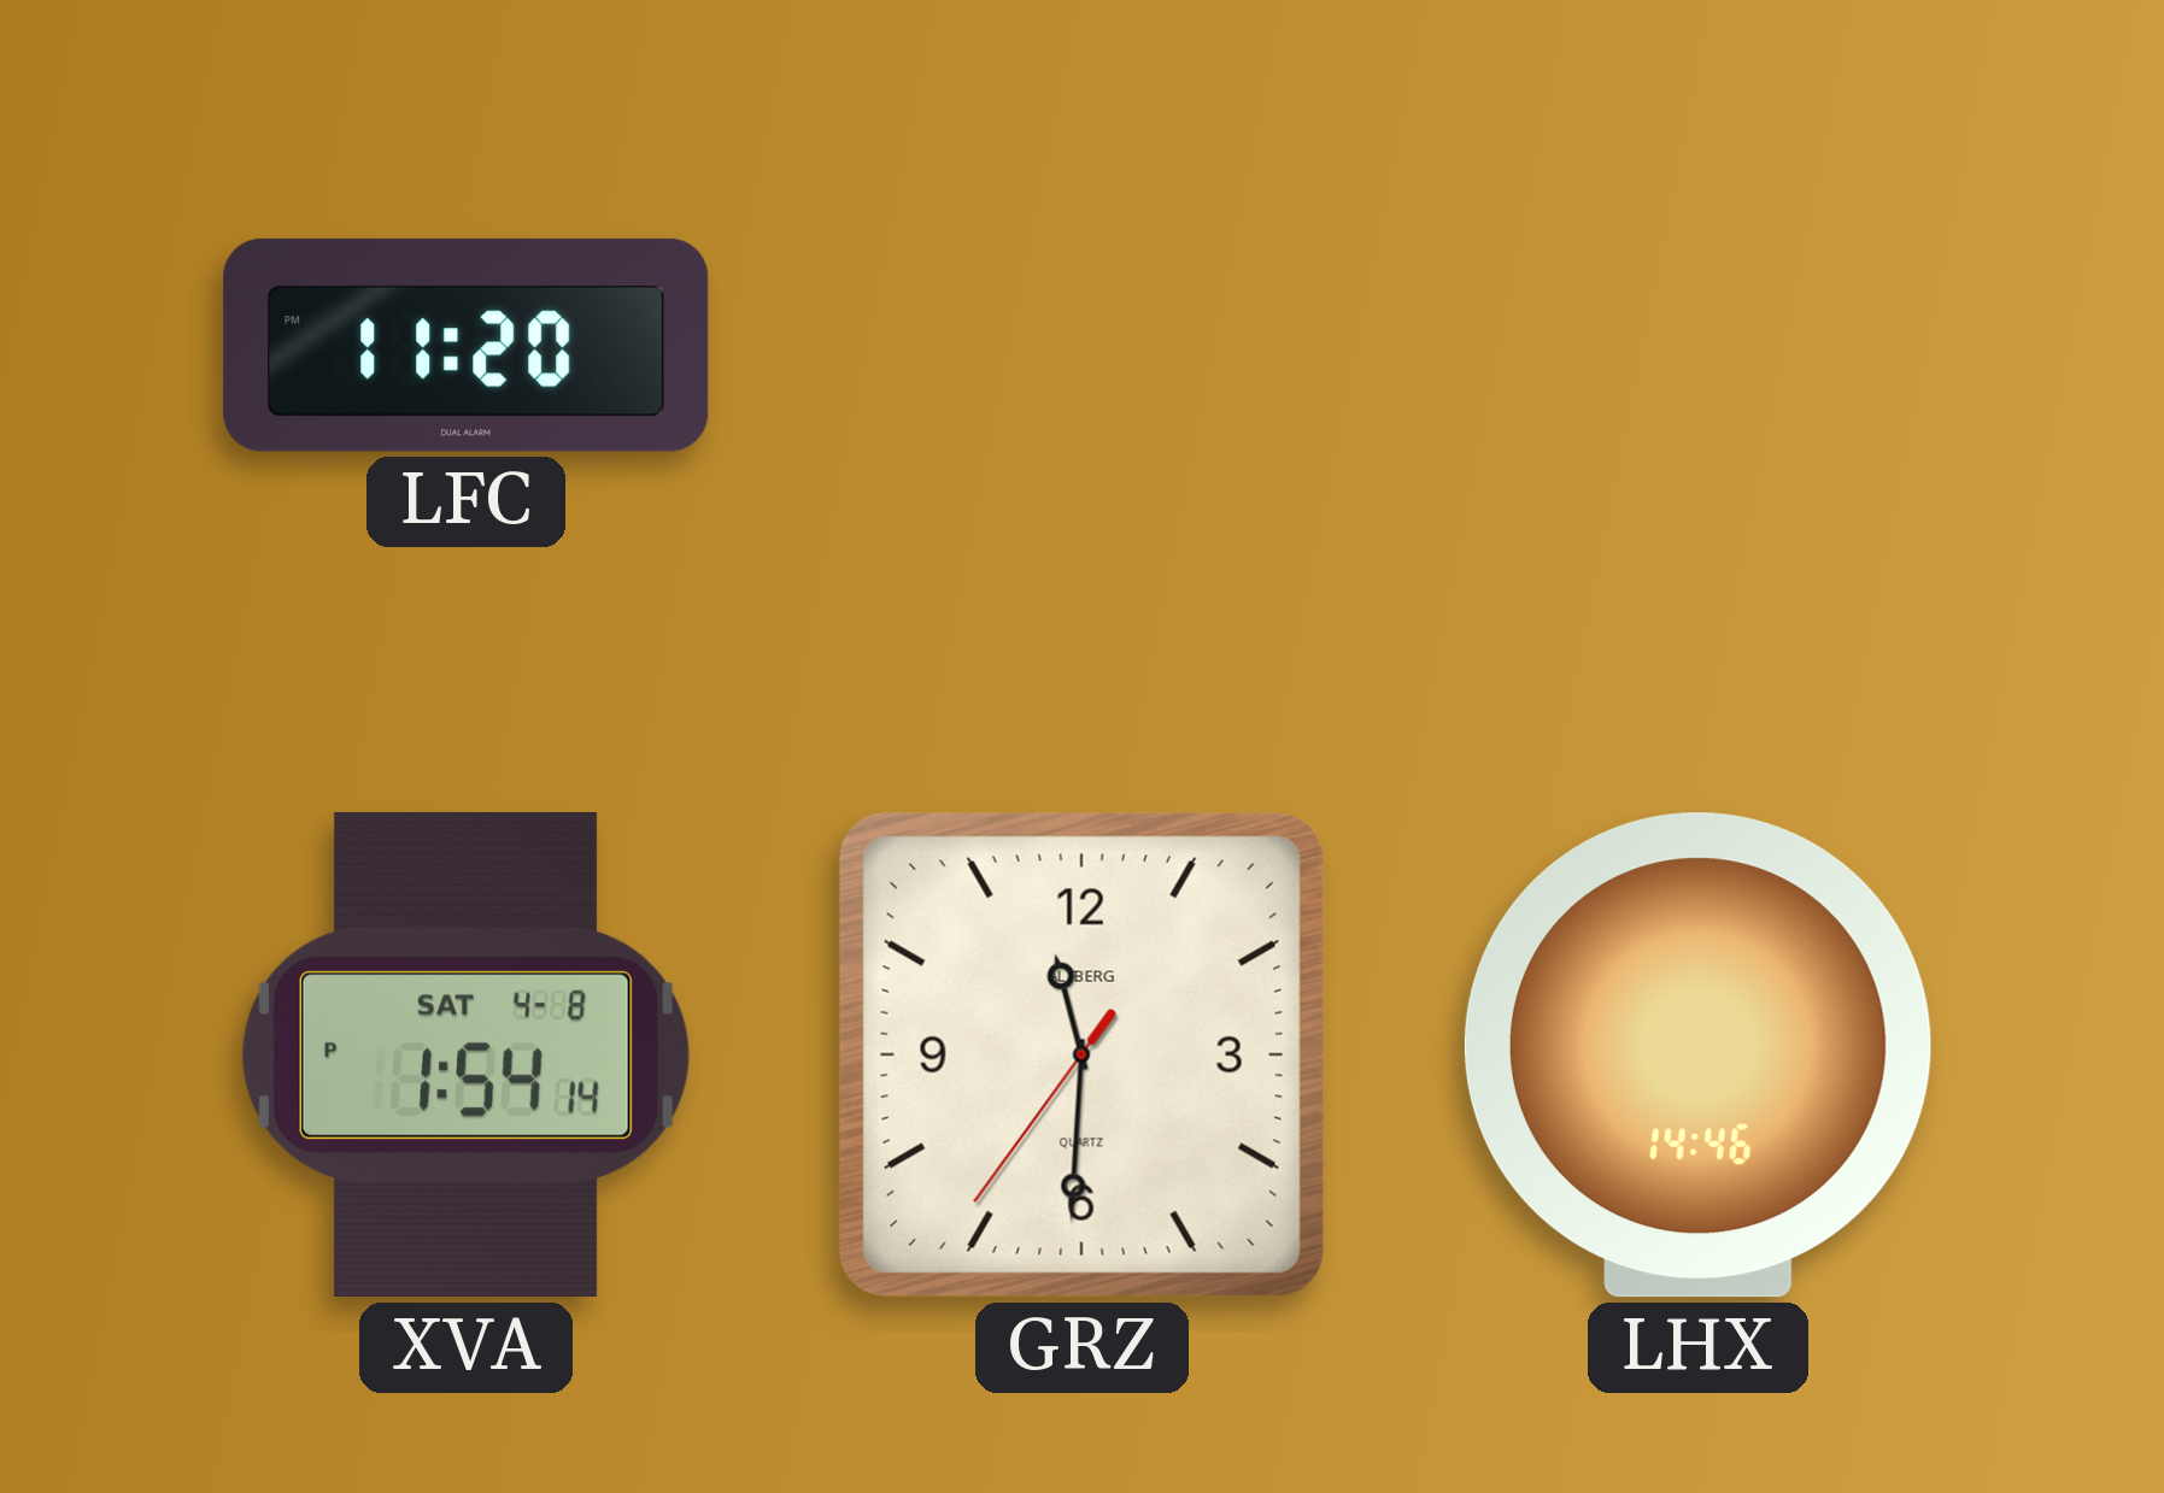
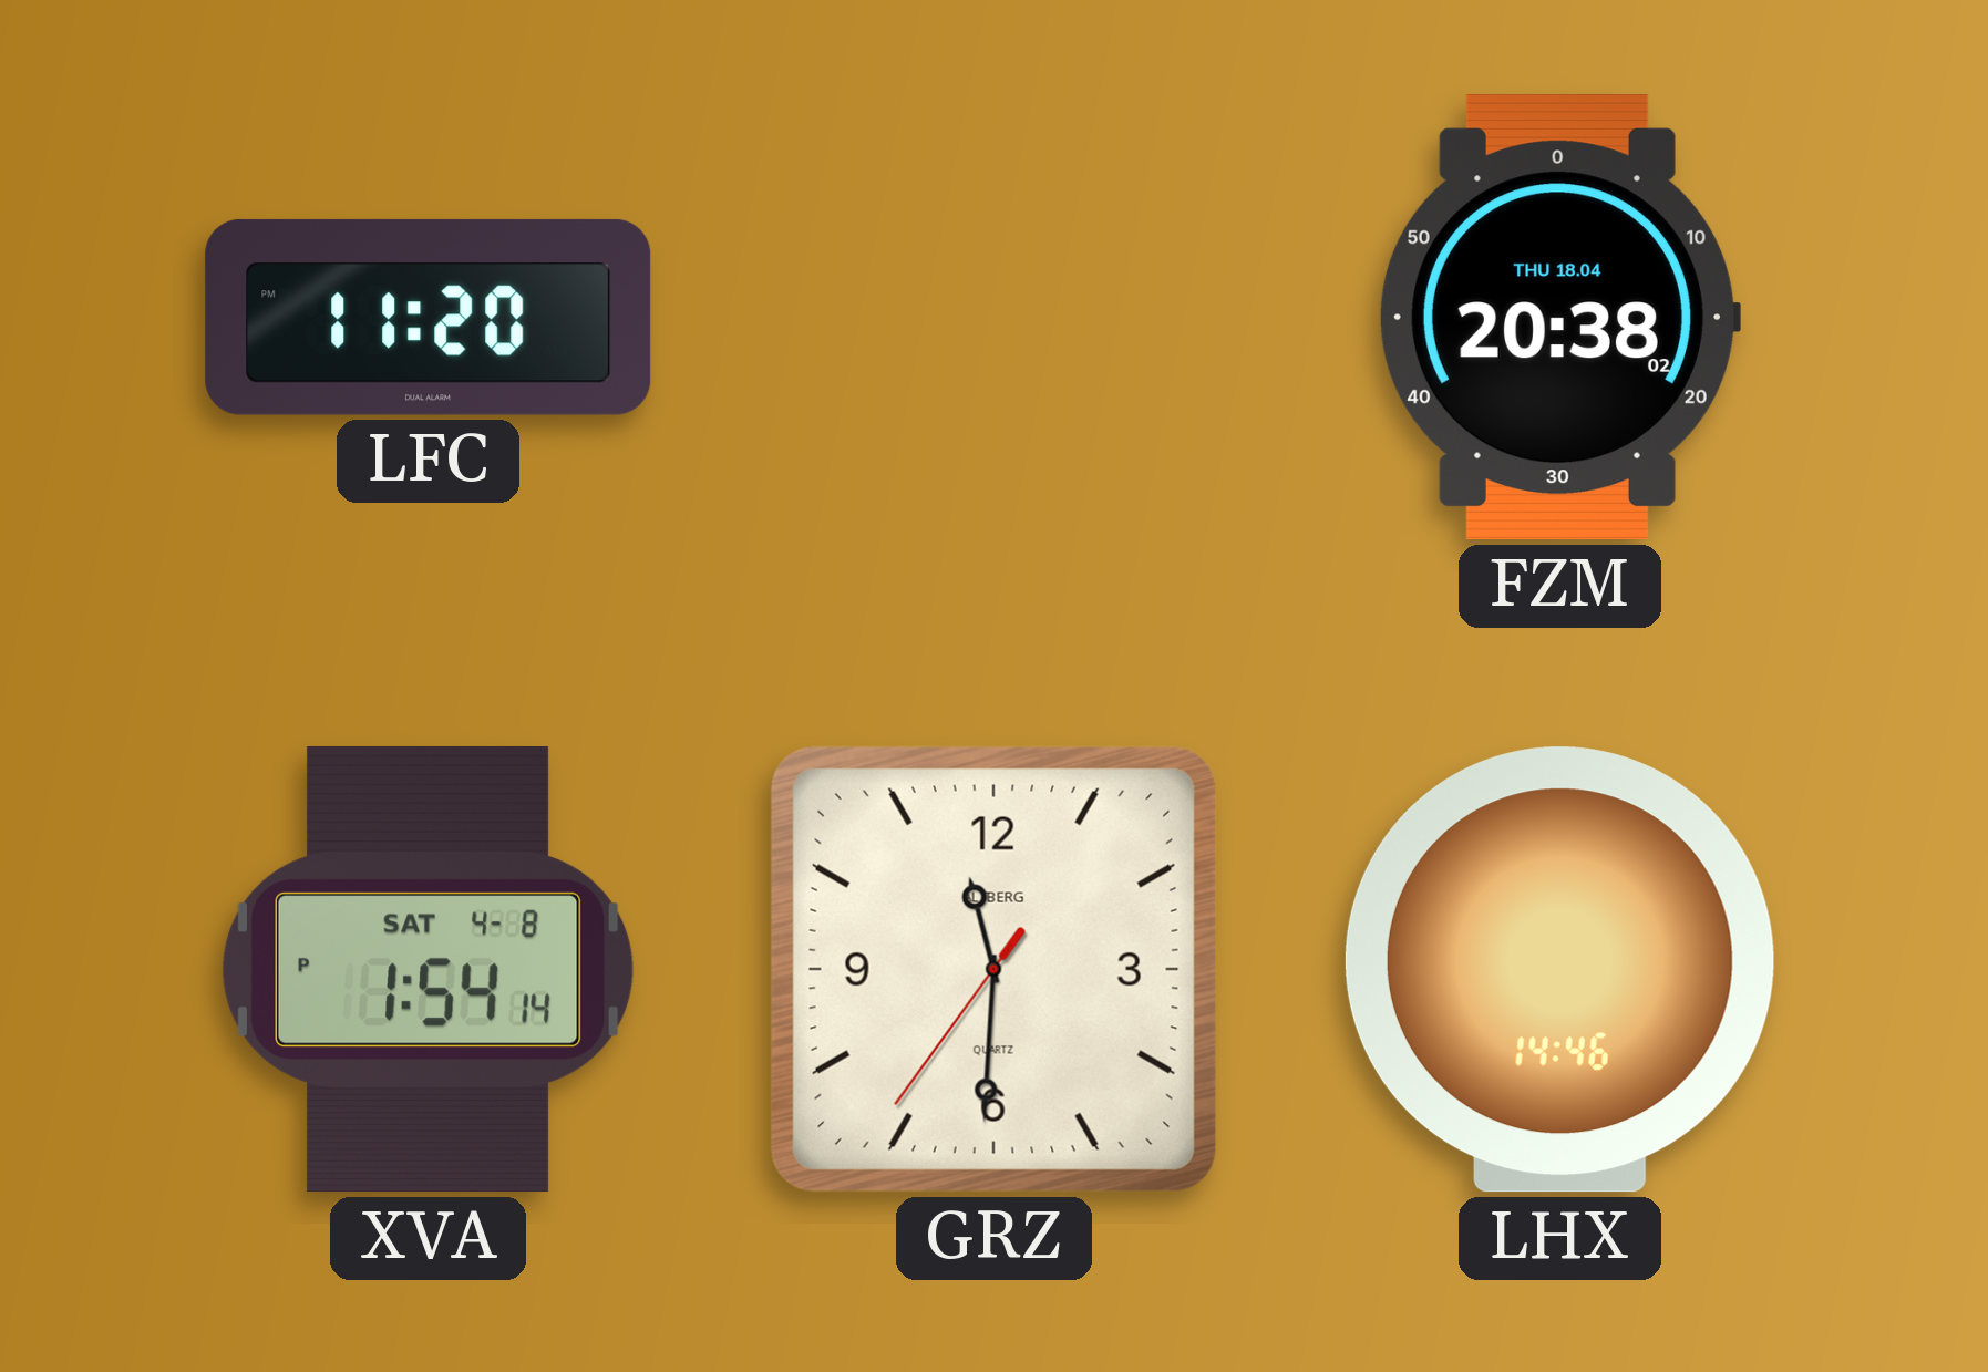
FZM: none -> 20:38
